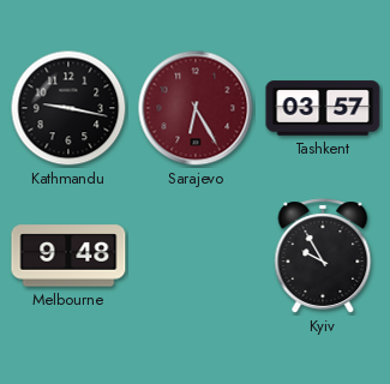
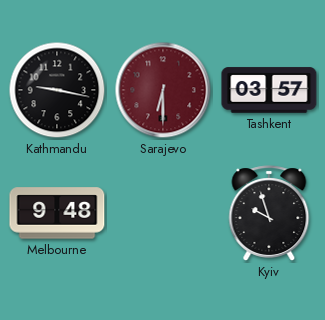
Sarajevo: 6:25 -> 6:30
Kyiv: 9:55 -> 9:57
